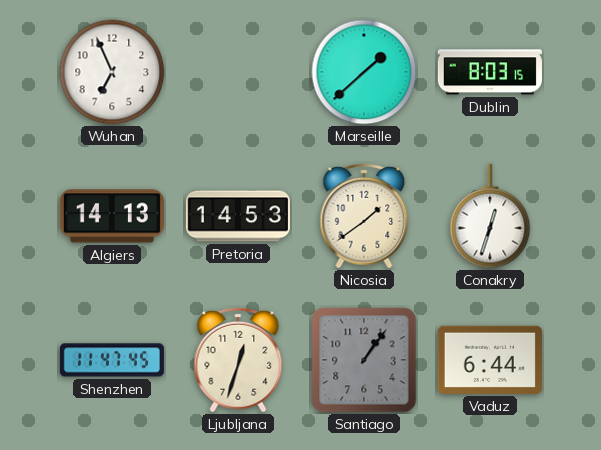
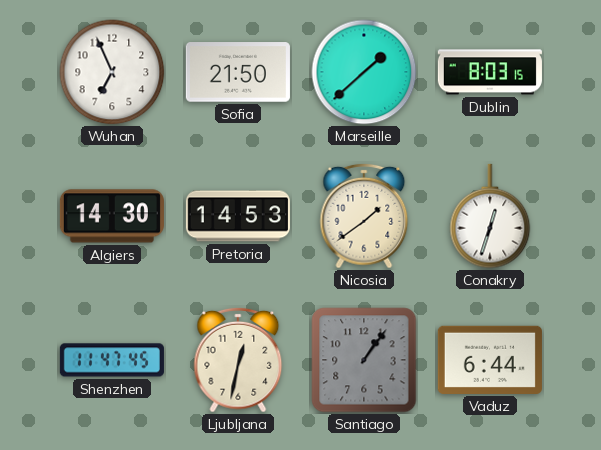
Sofia: none -> 21:50
Algiers: 14:13 -> 14:30
Ljubljana: 12:33 -> 12:32
